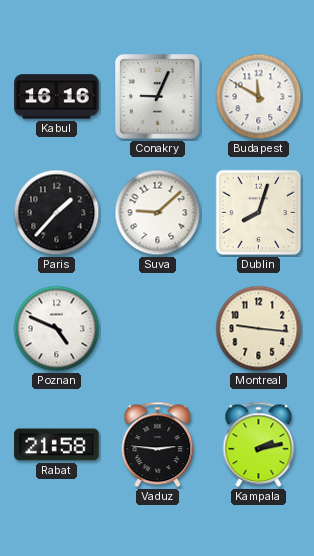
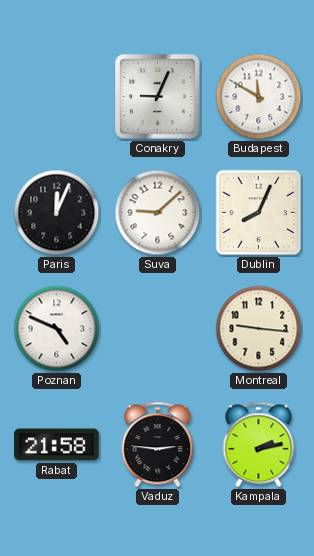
Kabul: 16:16 -> none
Paris: 1:37 -> 12:04
Dublin: 8:03 -> 8:04
